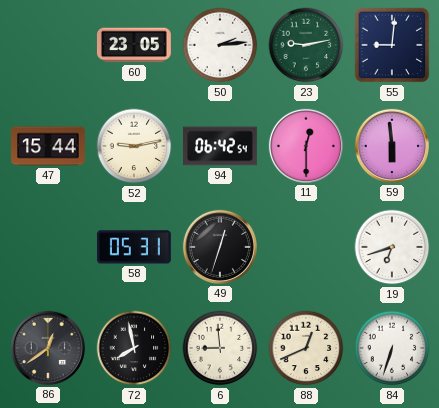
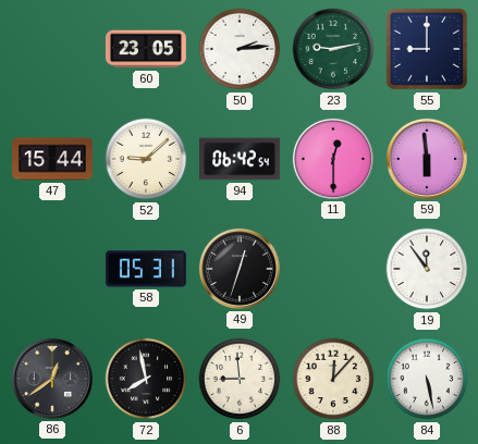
55: 9:01 -> 9:00
52: 9:13 -> 9:08
19: 6:42 -> 11:54
88: 12:41 -> 12:07
84: 6:33 -> 5:28
